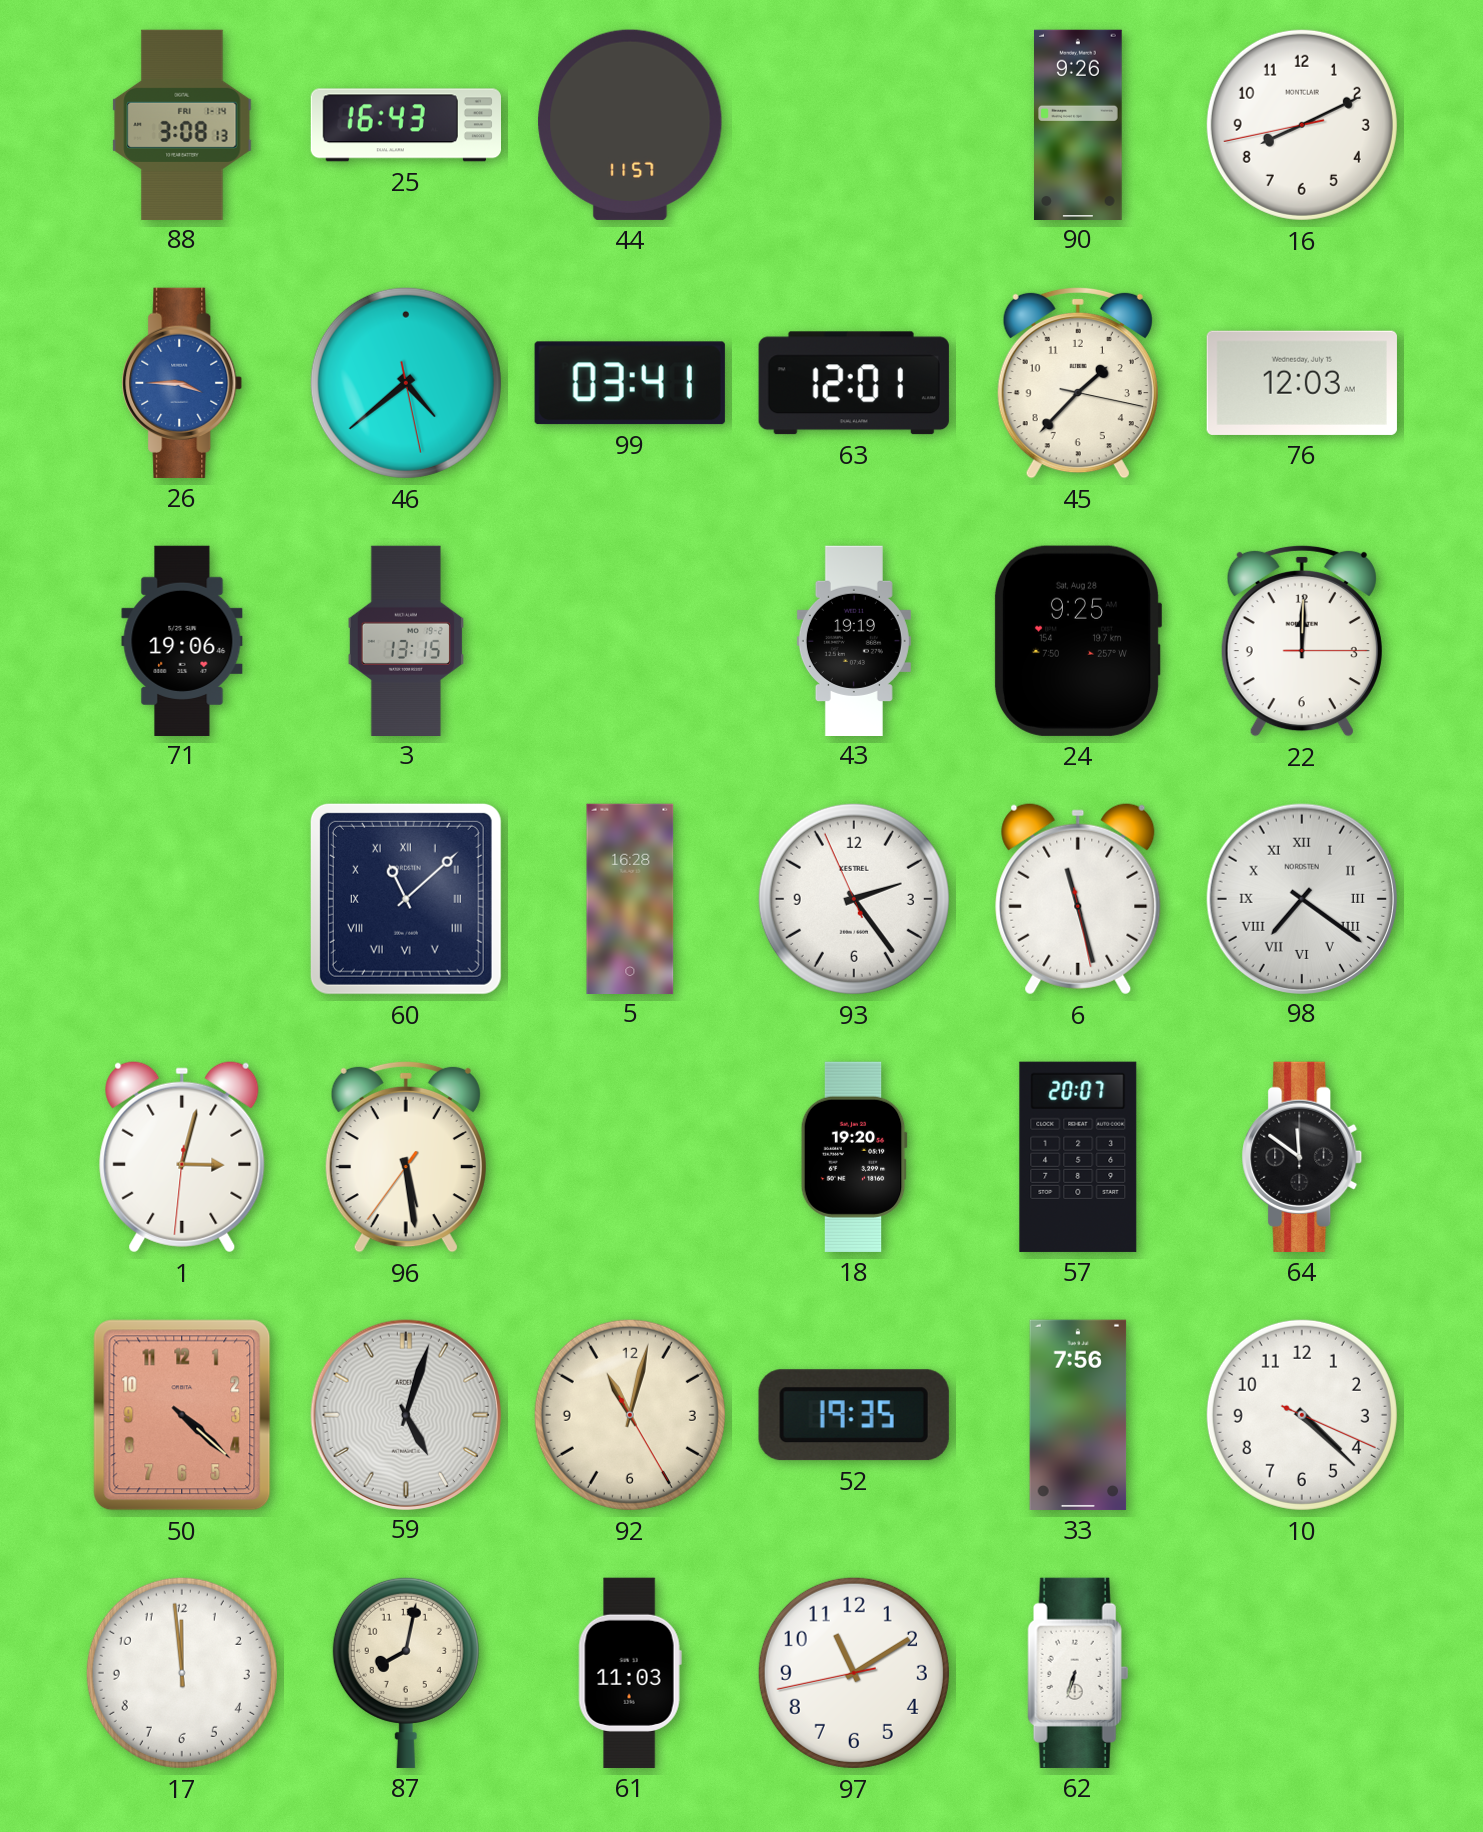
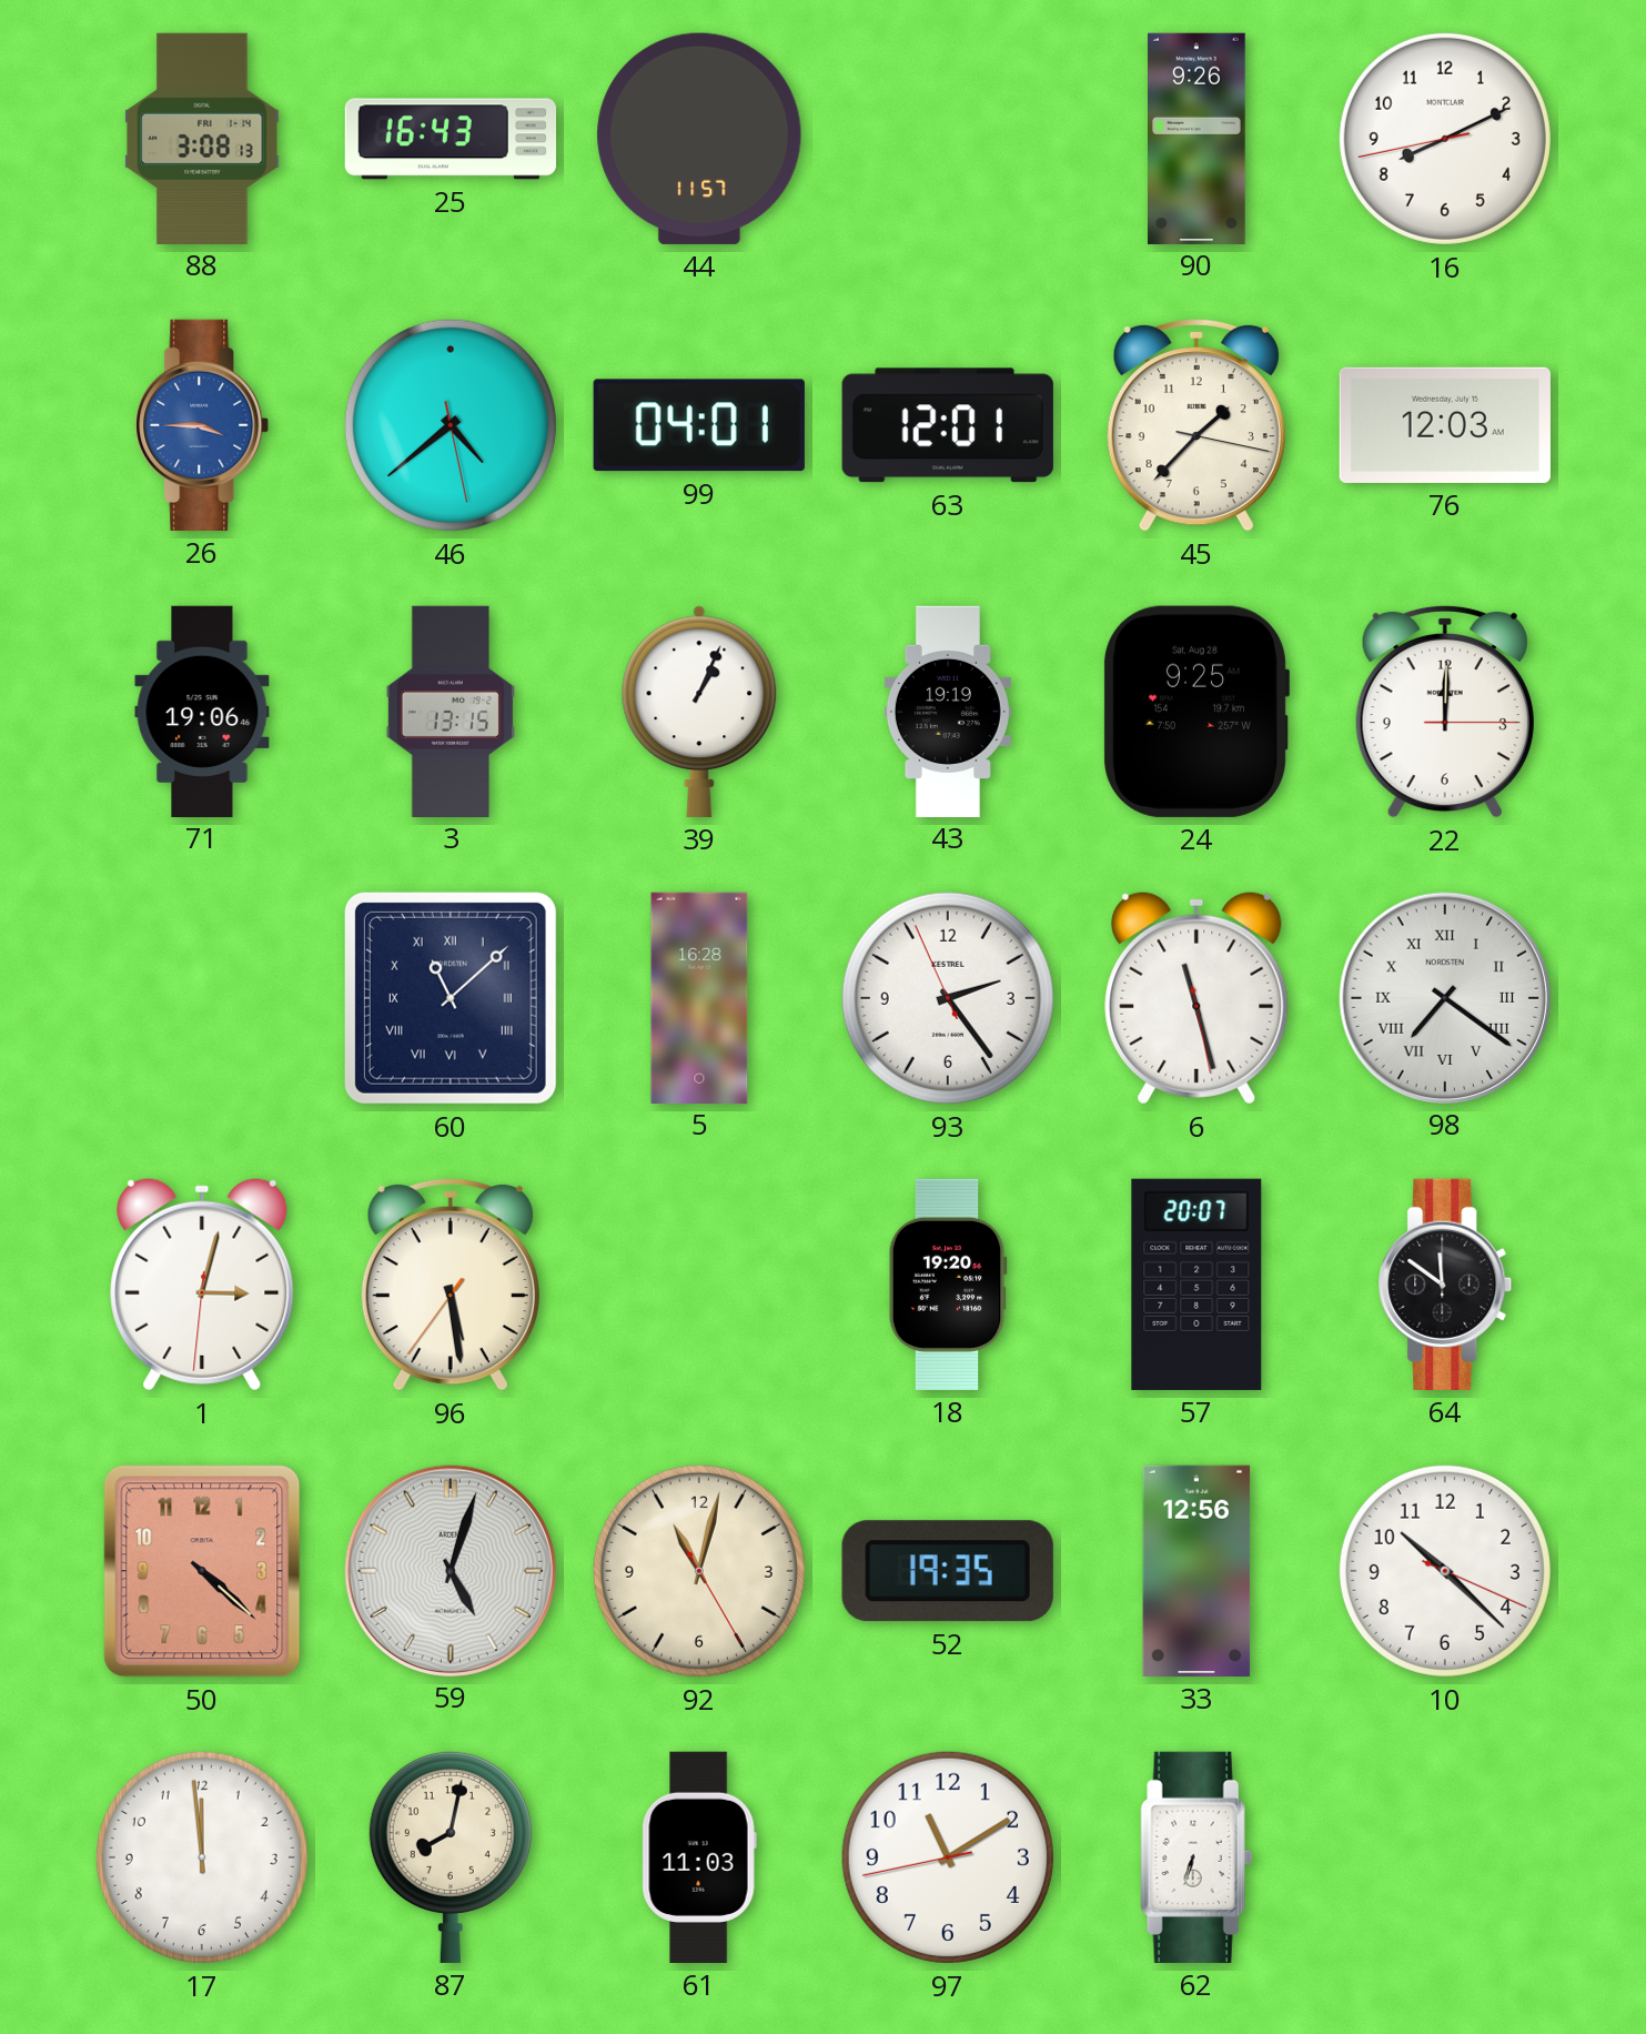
99: 03:41 -> 04:01
39: none -> 1:04
33: 7:56 -> 12:56
10: 4:22 -> 10:22
